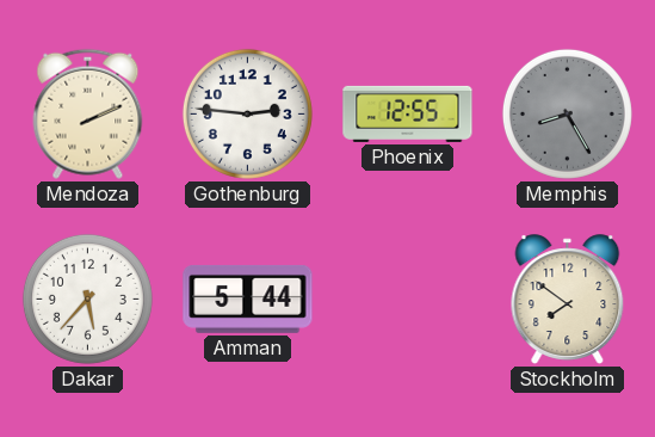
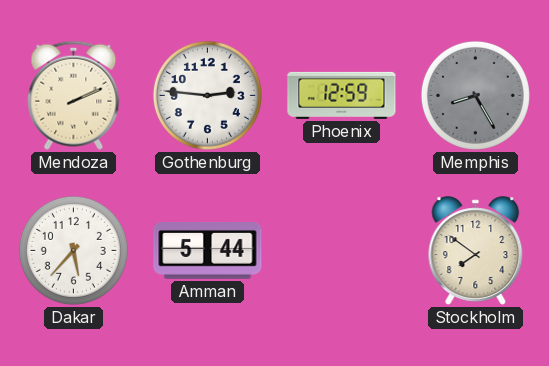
Phoenix: 12:55 -> 12:59
